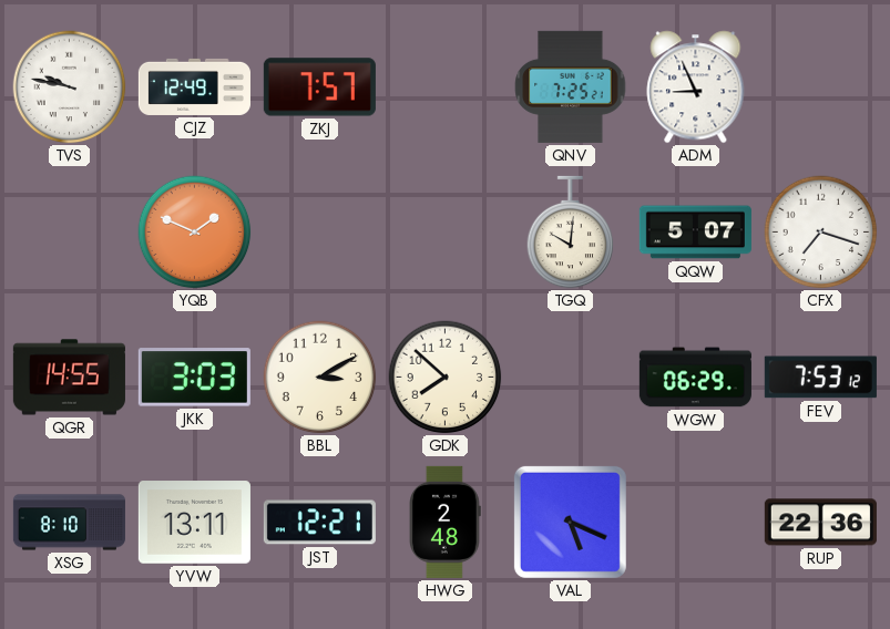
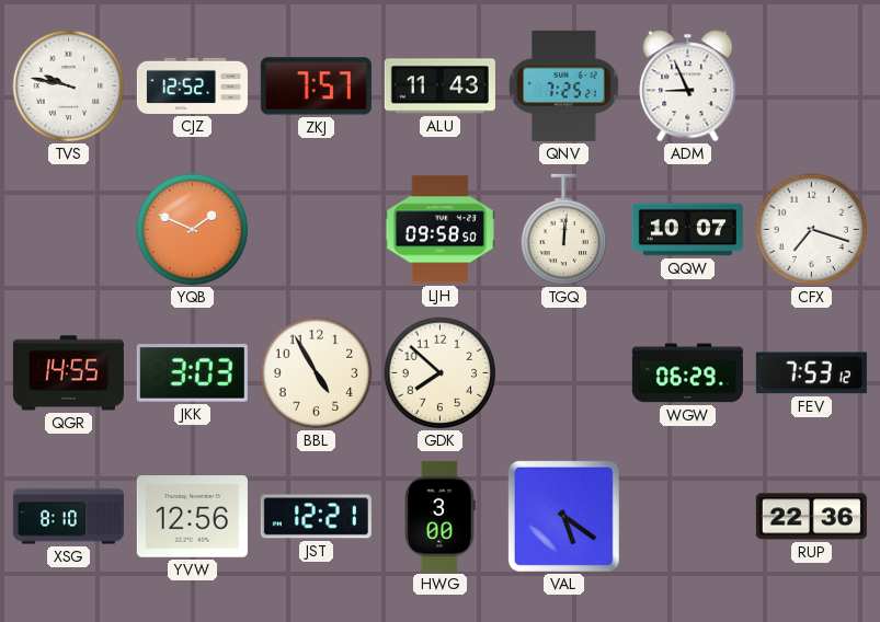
CJZ: 12:49 -> 12:52
ALU: none -> 11:43
LJH: none -> 09:58
TGQ: 10:01 -> 12:01
QQW: 5:07 -> 10:07
BBL: 3:10 -> 4:55
YVW: 13:11 -> 12:56
HWG: 2:48 -> 3:00
VAL: 5:19 -> 5:21
